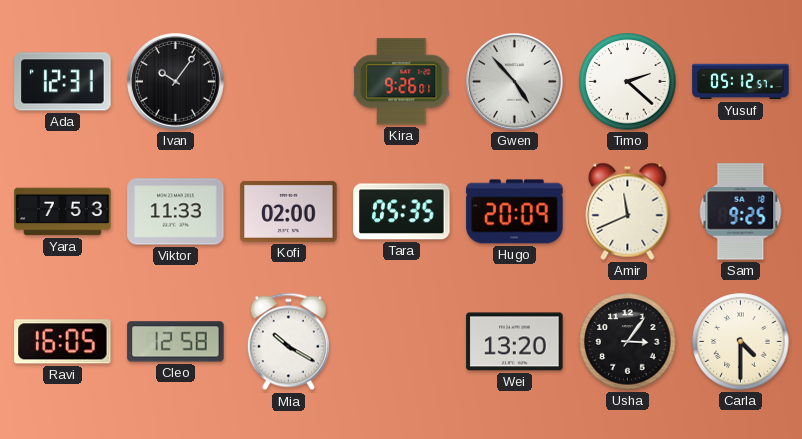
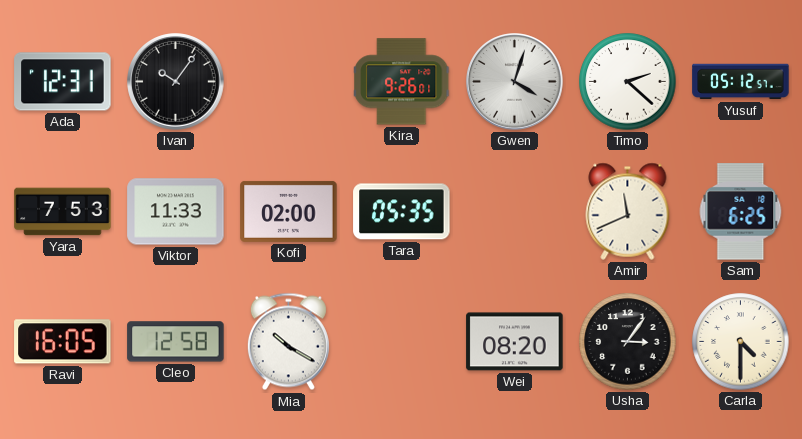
Gwen: 4:53 -> 4:03
Hugo: 20:09 -> none
Sam: 9:25 -> 6:25
Wei: 13:20 -> 08:20
